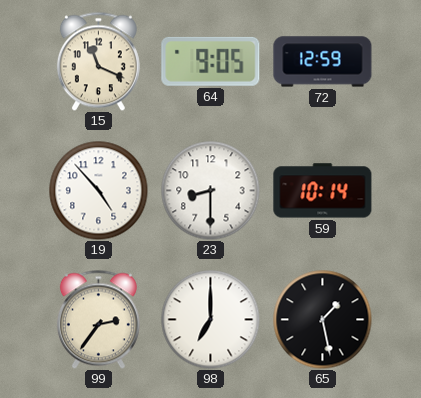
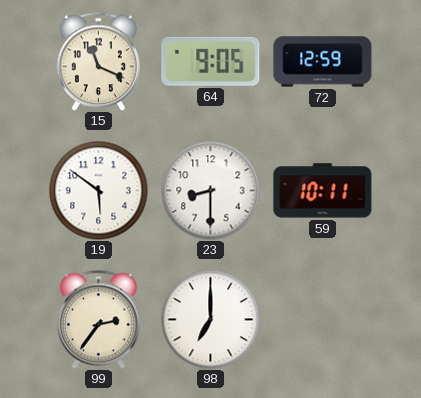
19: 4:53 -> 5:51
59: 10:14 -> 10:11
65: 1:28 -> none
